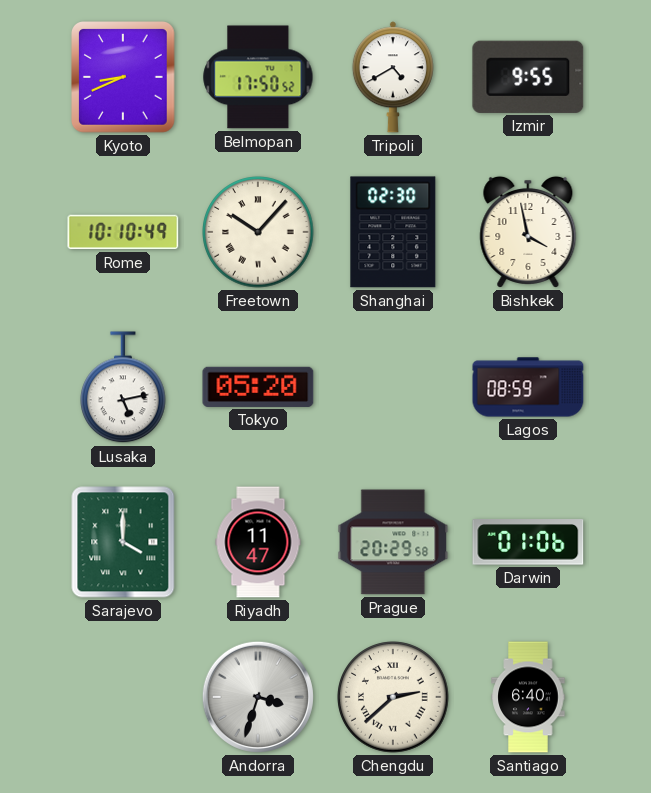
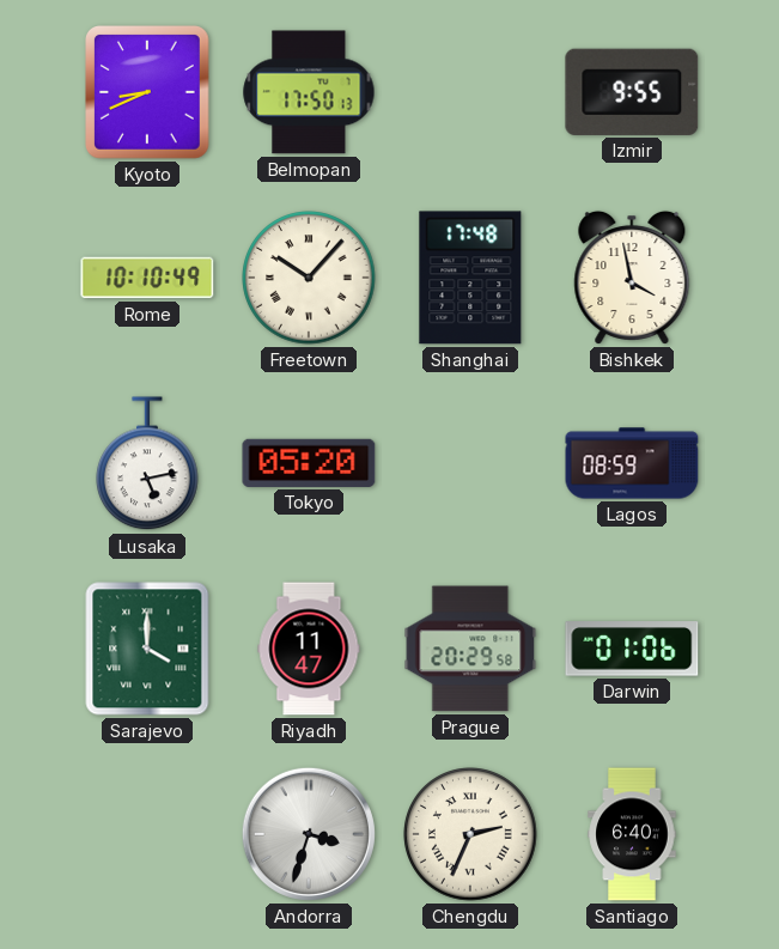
Belmopan: 17:50:52 -> 17:50:13
Tripoli: 4:40 -> none
Shanghai: 02:30 -> 17:48
Chengdu: 2:38 -> 2:34
